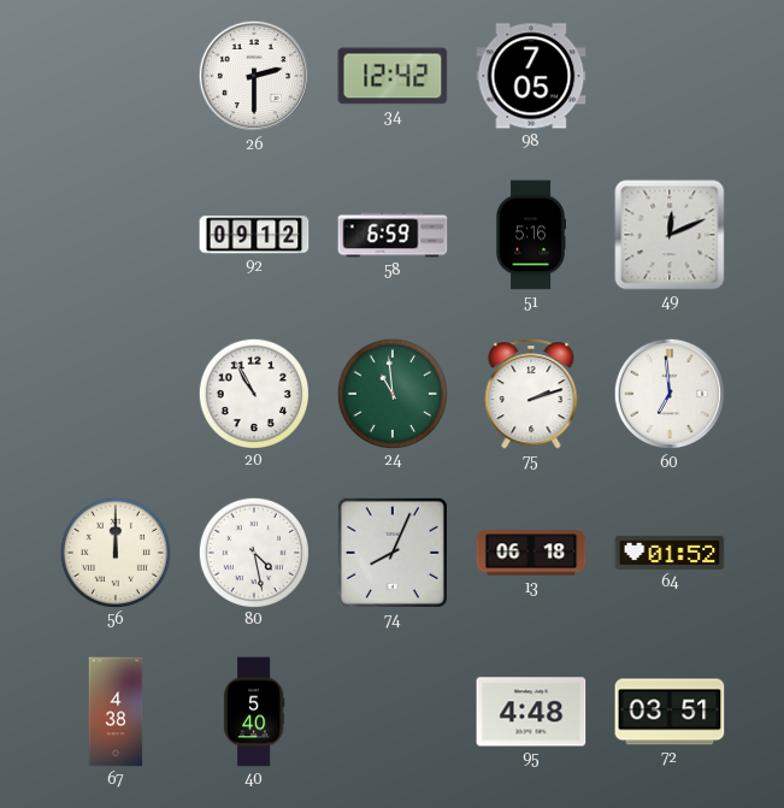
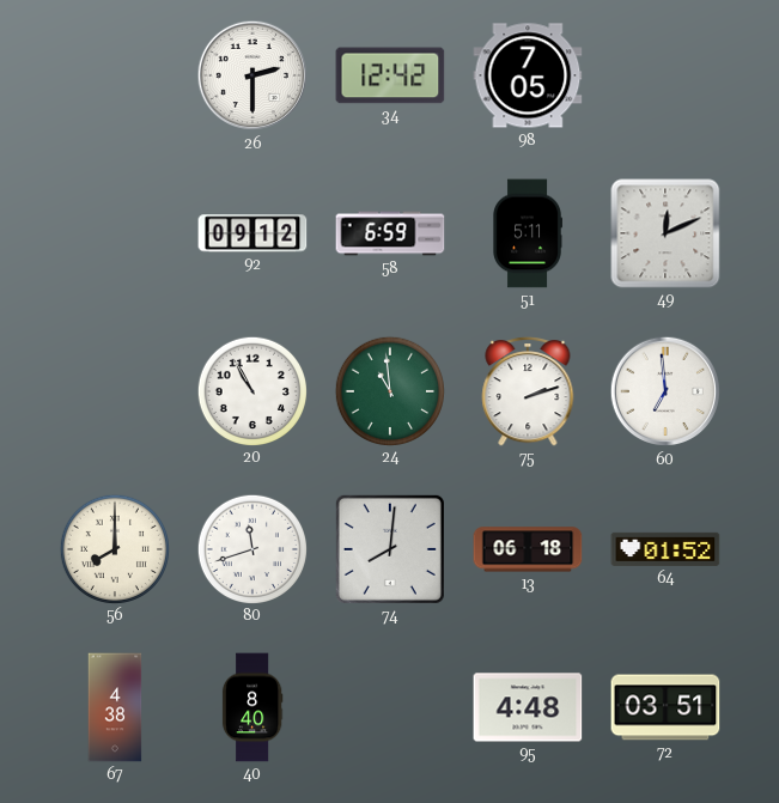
51: 5:16 -> 5:11
56: 12:00 -> 8:00
80: 4:28 -> 11:42
74: 8:04 -> 8:01
40: 5:40 -> 8:40
